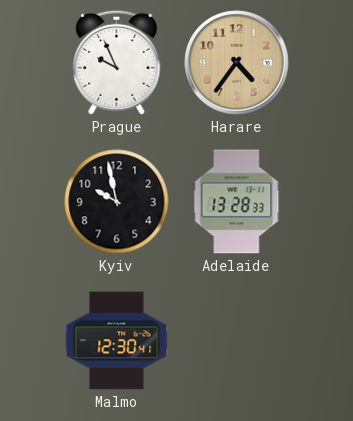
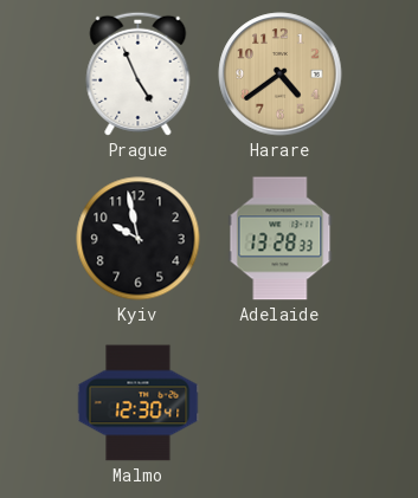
Prague: 9:56 -> 4:56
Harare: 4:36 -> 4:39
